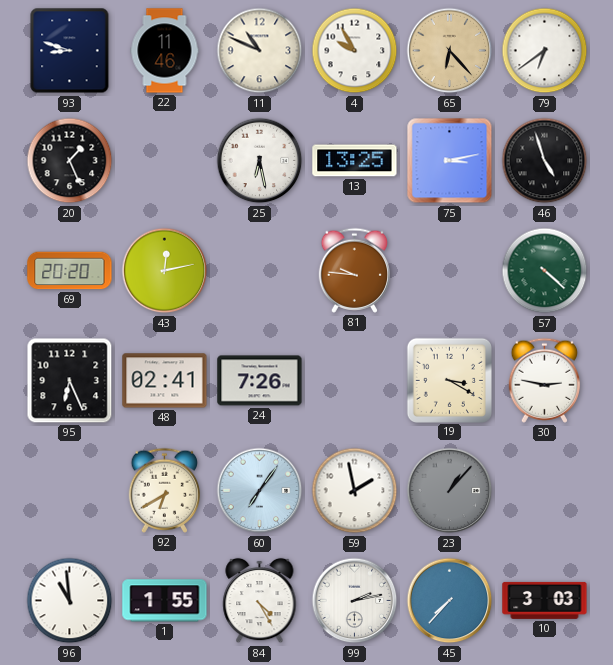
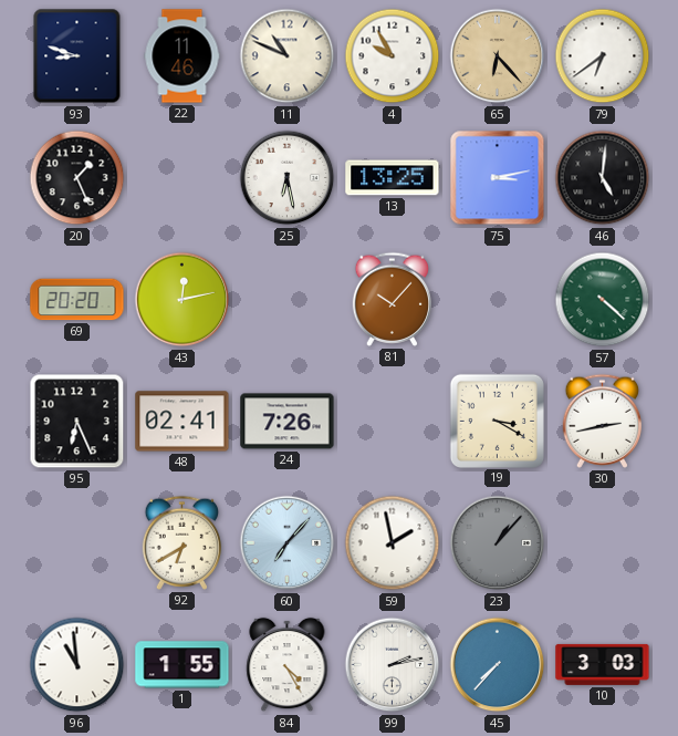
46: 4:57 -> 5:01
81: 9:46 -> 10:07
30: 2:47 -> 2:43
60: 7:06 -> 7:07
